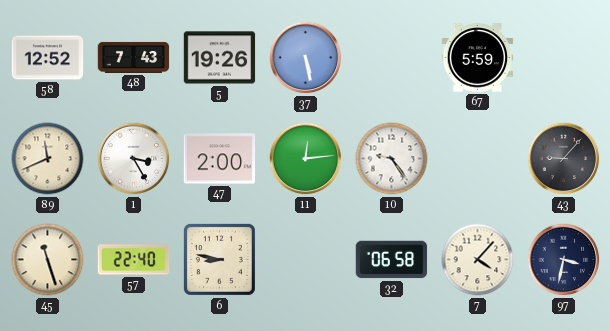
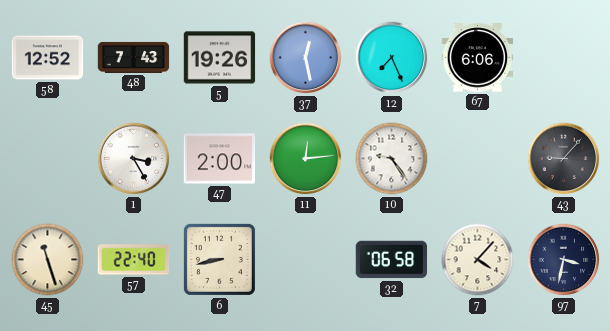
37: 5:28 -> 12:28
12: none -> 7:26
67: 5:59 -> 6:06
89: 11:41 -> none
6: 8:47 -> 8:43
